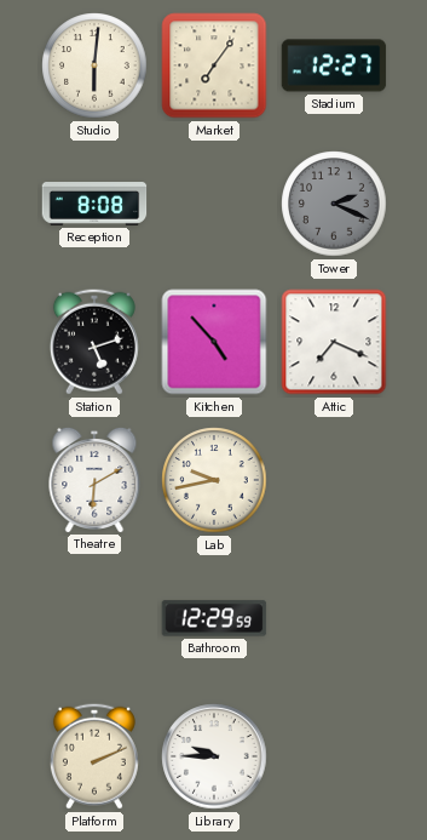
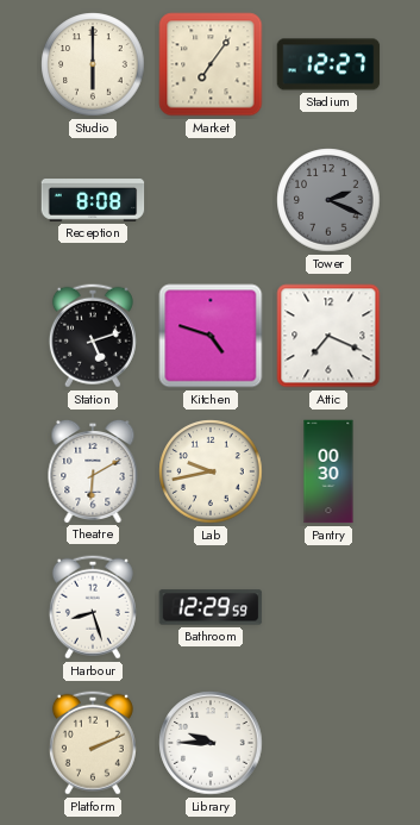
Studio: 6:01 -> 6:00
Kitchen: 4:53 -> 4:48
Pantry: none -> 00:30
Harbour: none -> 8:27
